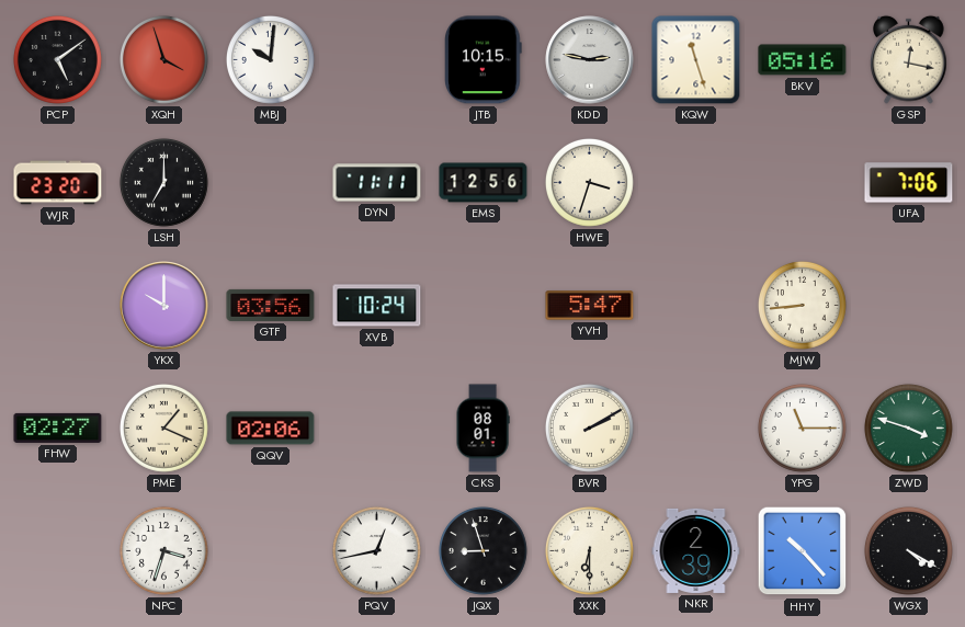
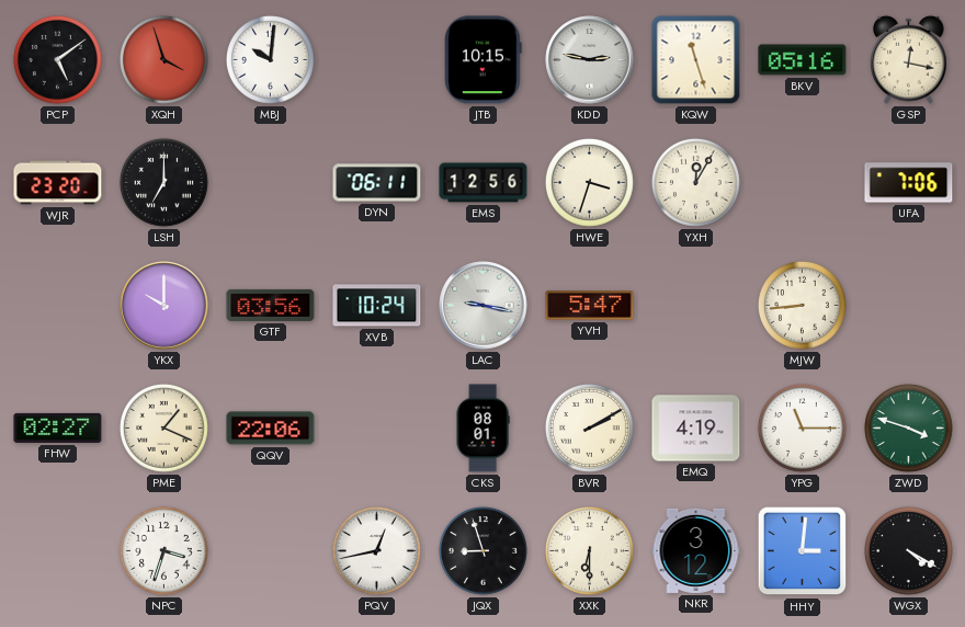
DYN: 11:11 -> 06:11
YXH: none -> 12:05
LAC: none -> 9:17
QQV: 02:06 -> 22:06
EMQ: none -> 4:19
NKR: 2:39 -> 3:12
HHY: 10:23 -> 3:01
